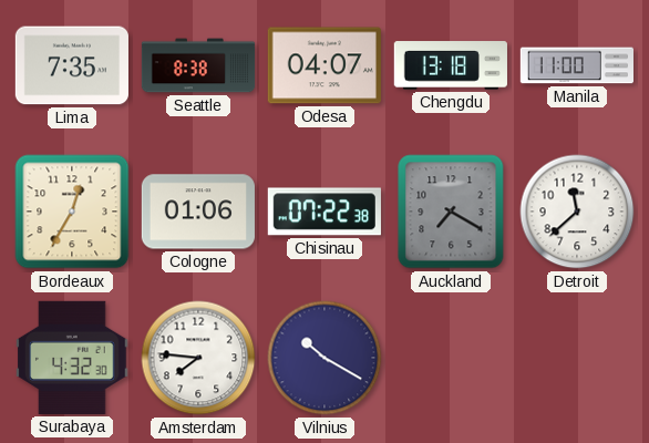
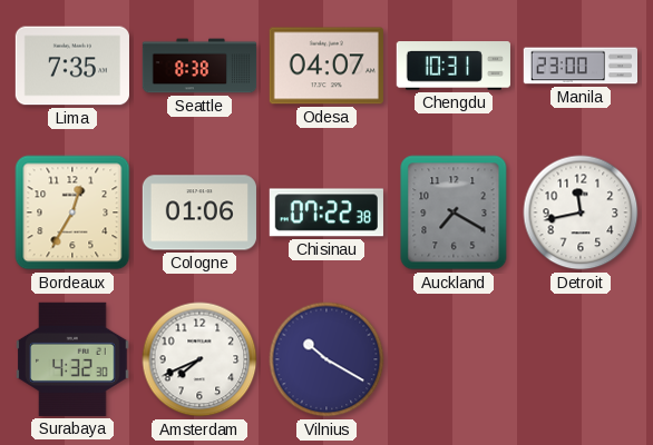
Chengdu: 13:18 -> 10:31
Manila: 11:00 -> 23:00
Detroit: 11:38 -> 11:43
Amsterdam: 7:46 -> 7:41
